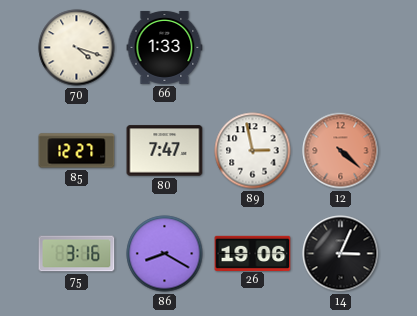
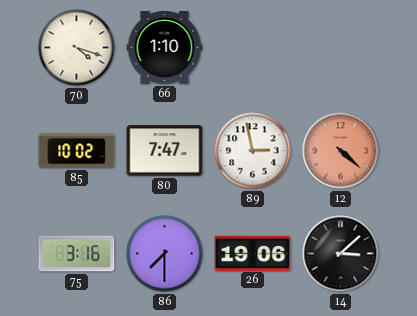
66: 1:33 -> 1:10
85: 12:27 -> 10:02
86: 8:20 -> 7:30
14: 3:04 -> 3:08
